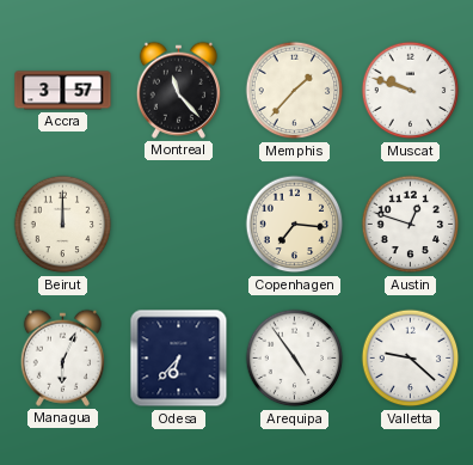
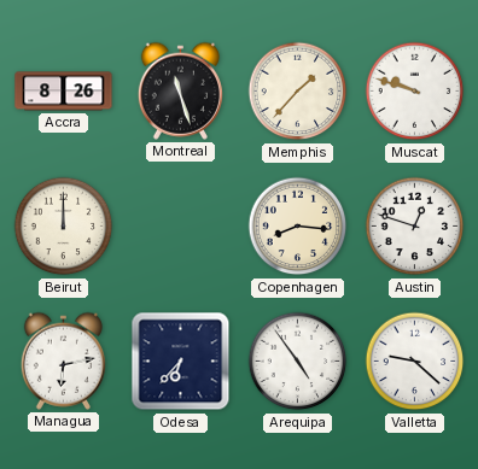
Accra: 3:57 -> 8:26
Montreal: 11:23 -> 11:27
Copenhagen: 7:16 -> 8:16
Managua: 6:04 -> 6:13
